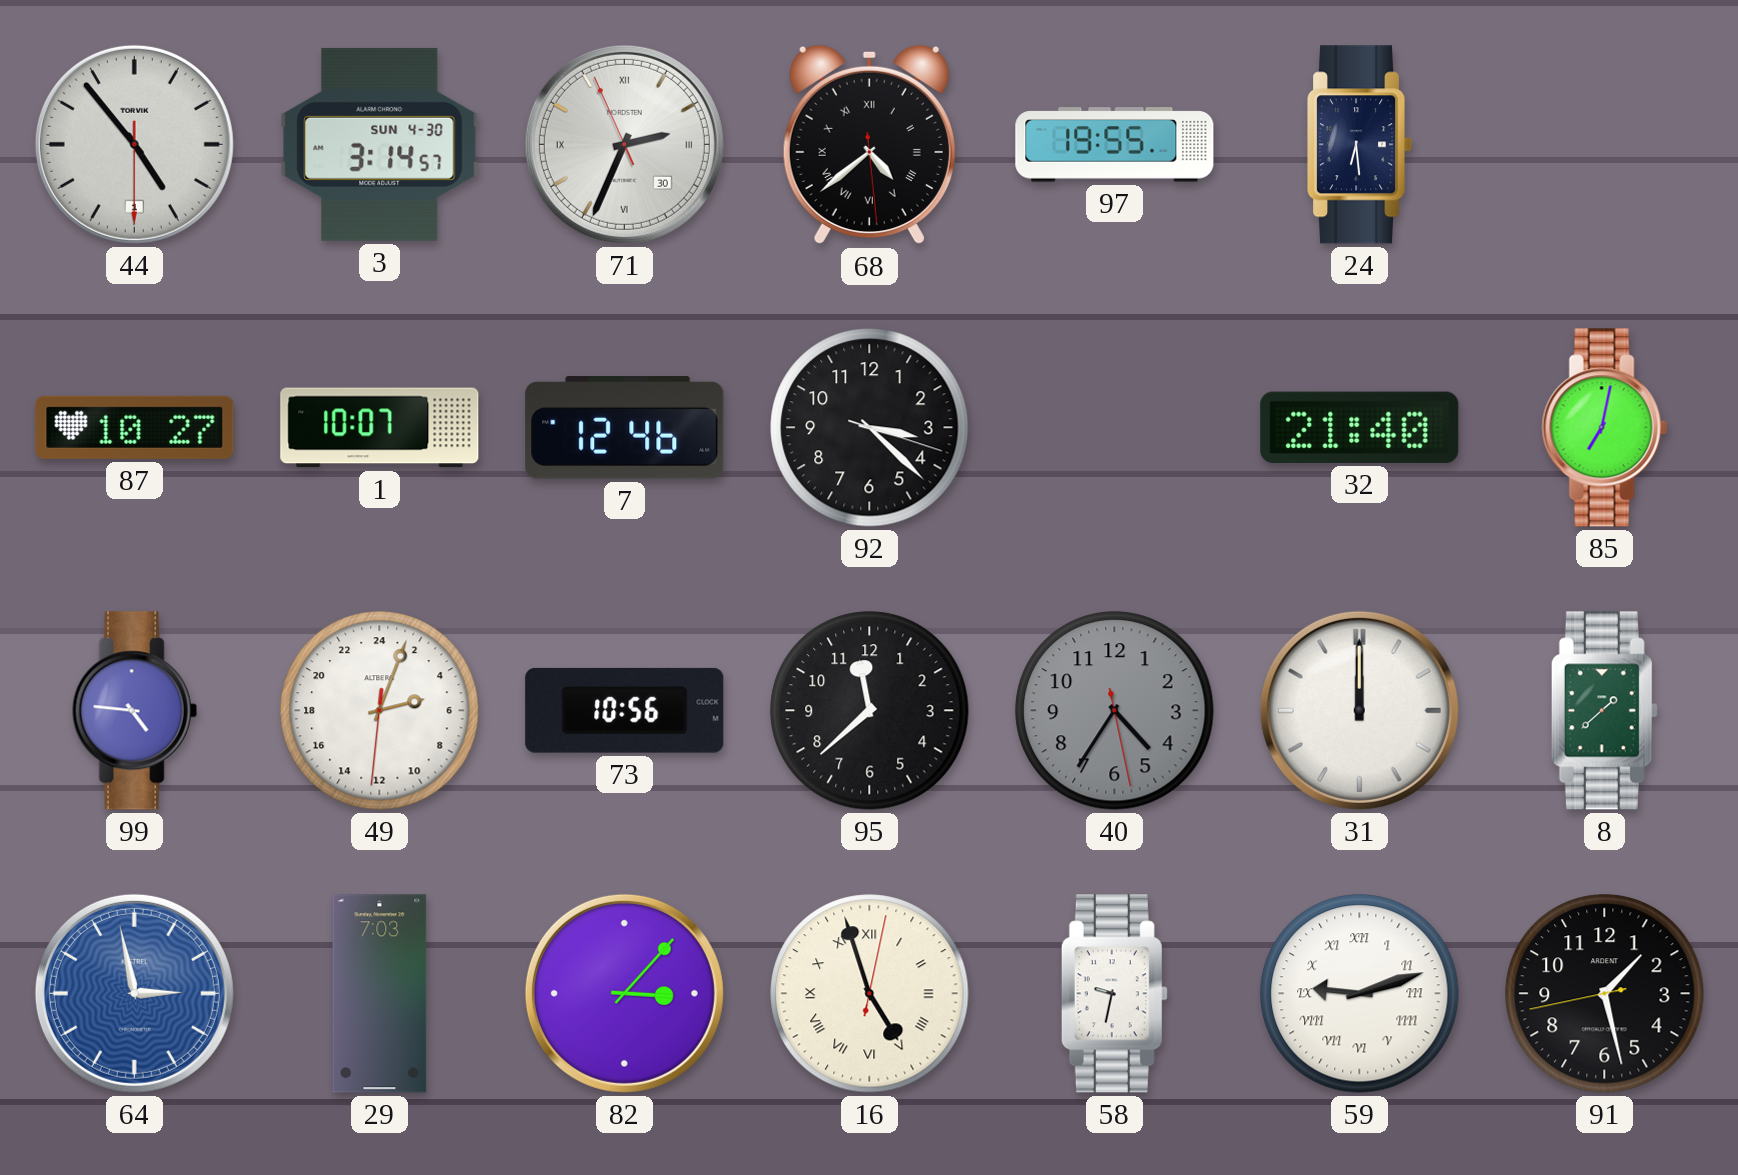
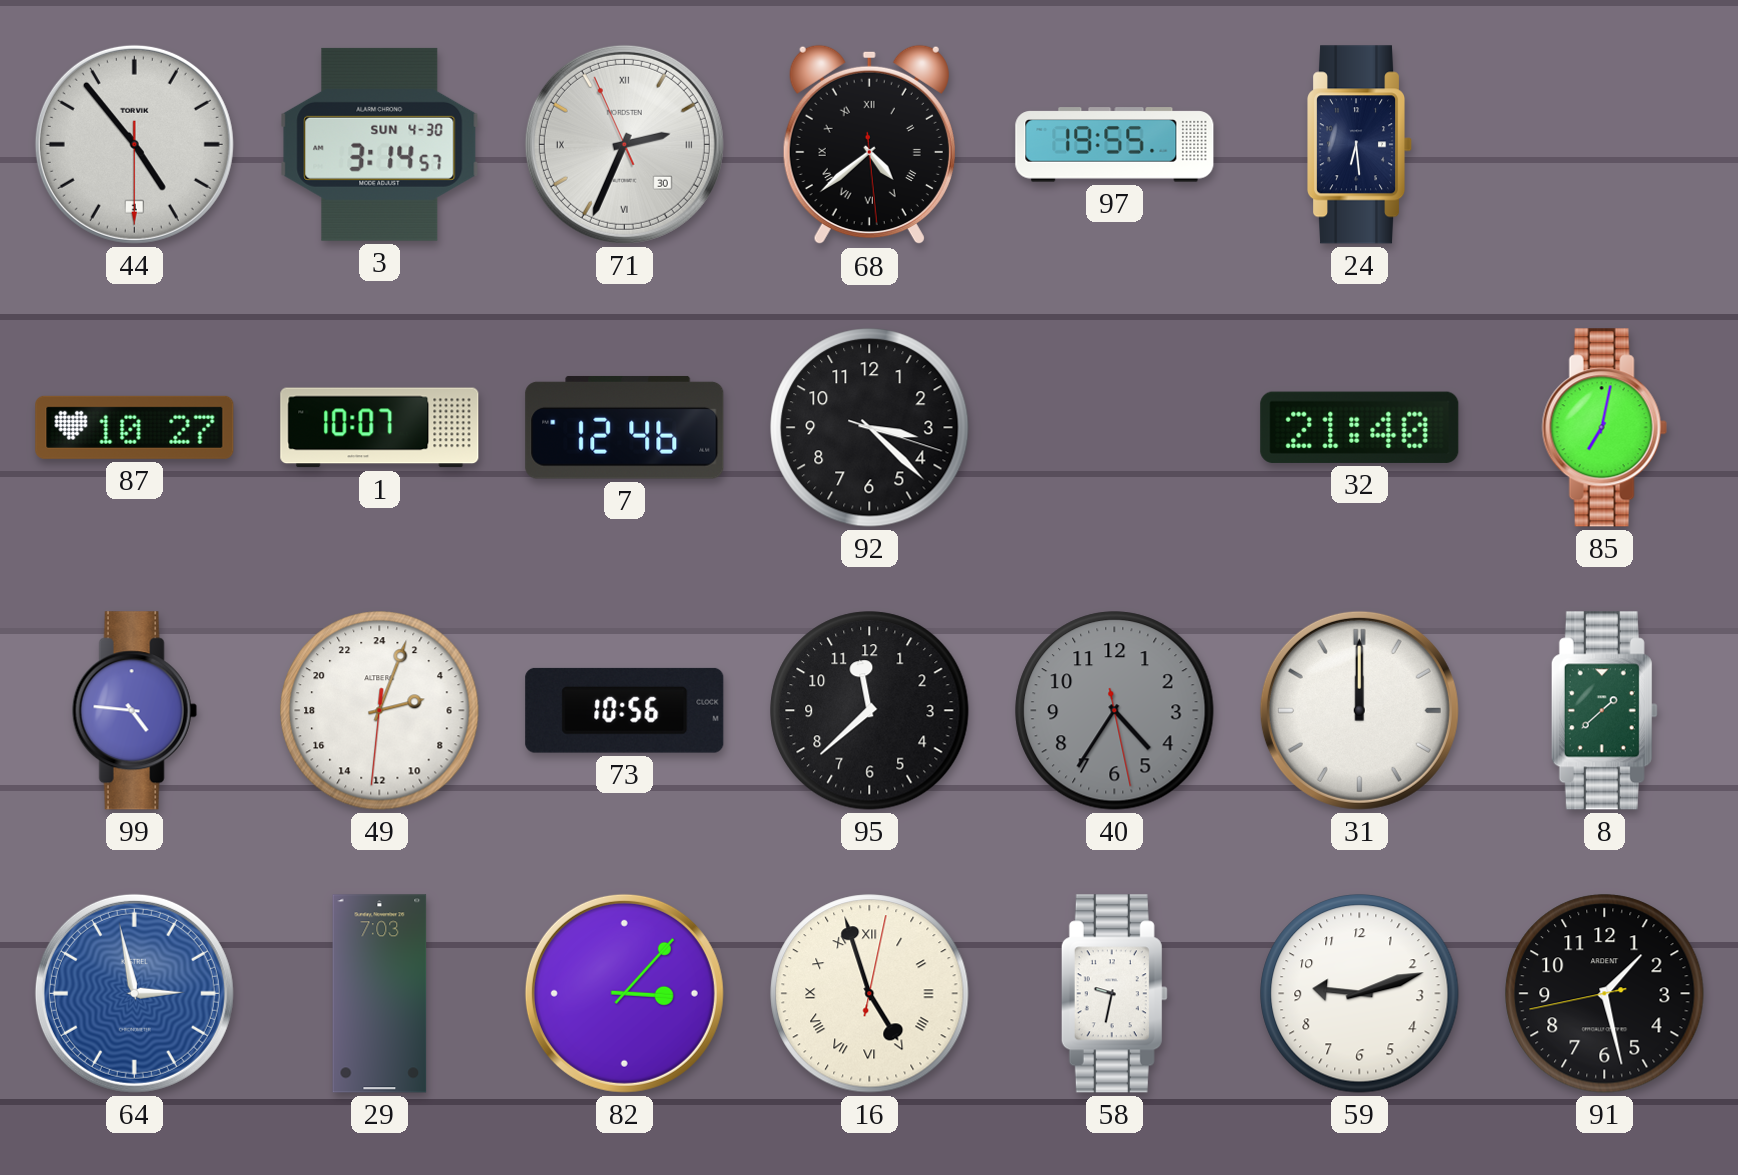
59 numerals: Roman -> Arabic
